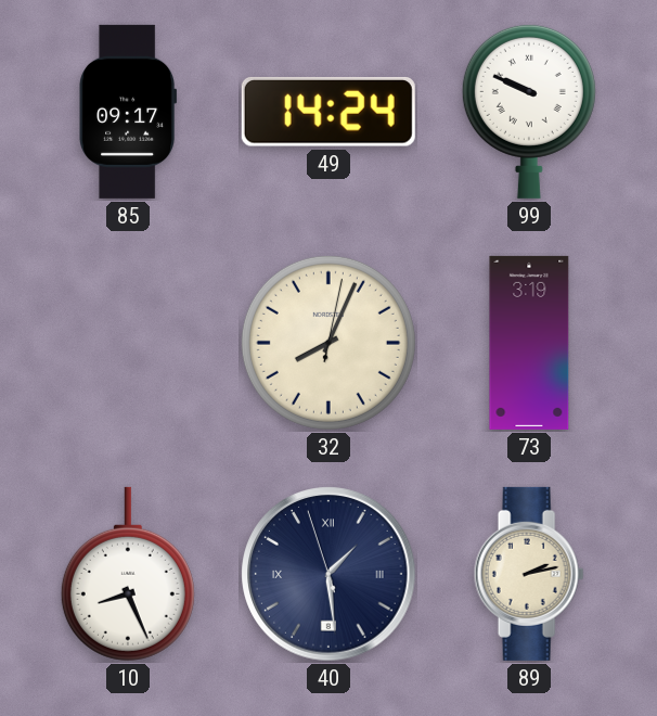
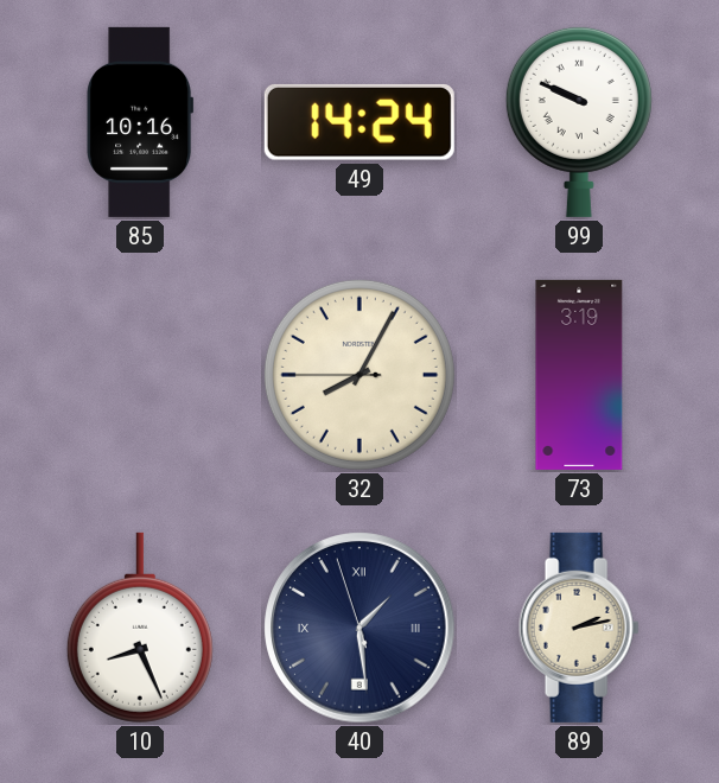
85: 09:17 -> 10:16
32: 8:04:02 -> 8:04:45
